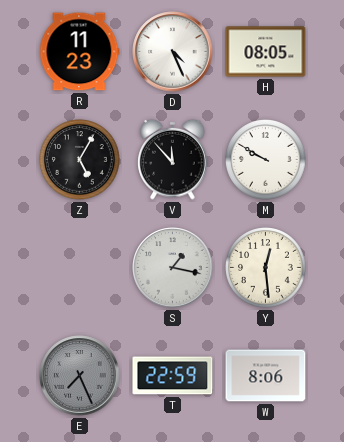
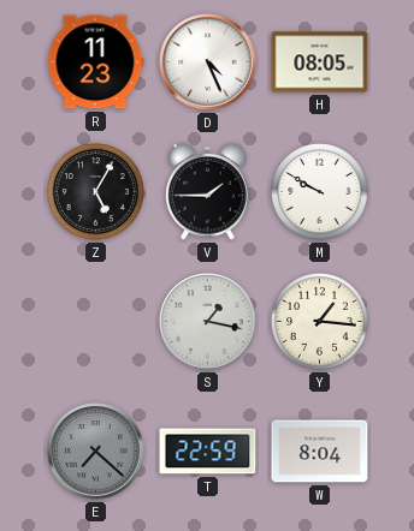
V: 11:53 -> 1:45
Y: 12:29 -> 1:16
E: 7:26 -> 7:22
W: 8:06 -> 8:04
